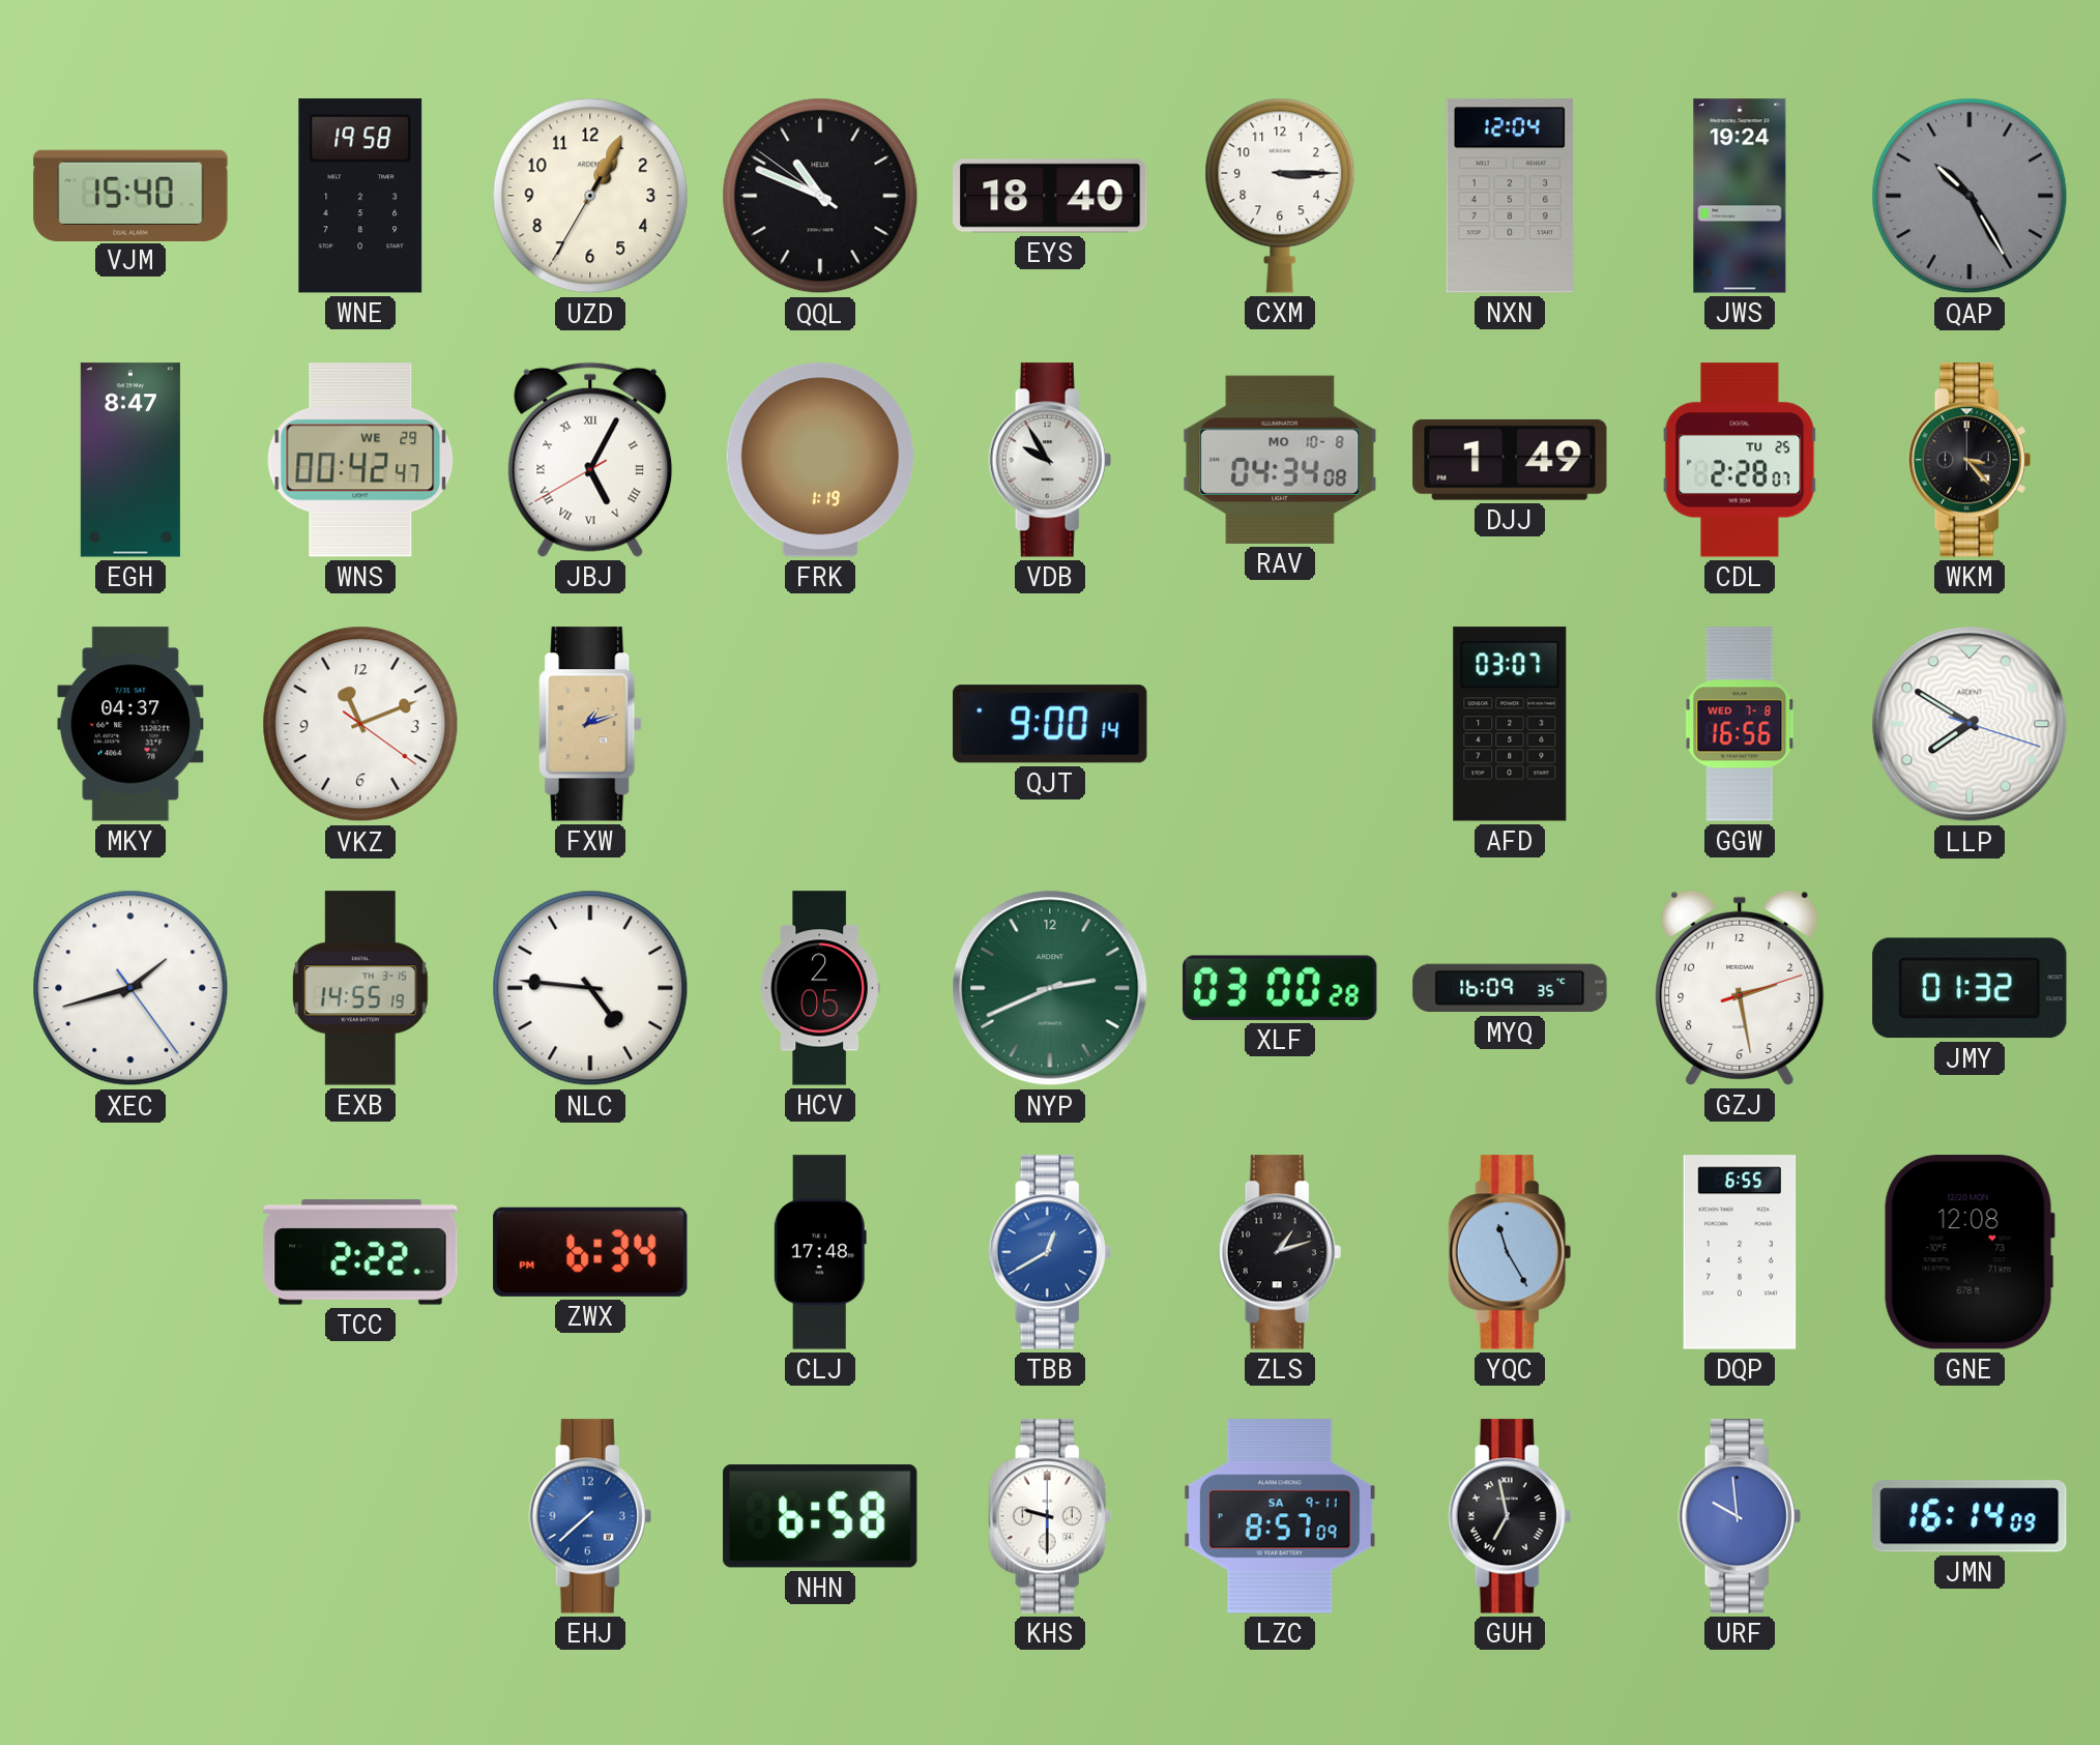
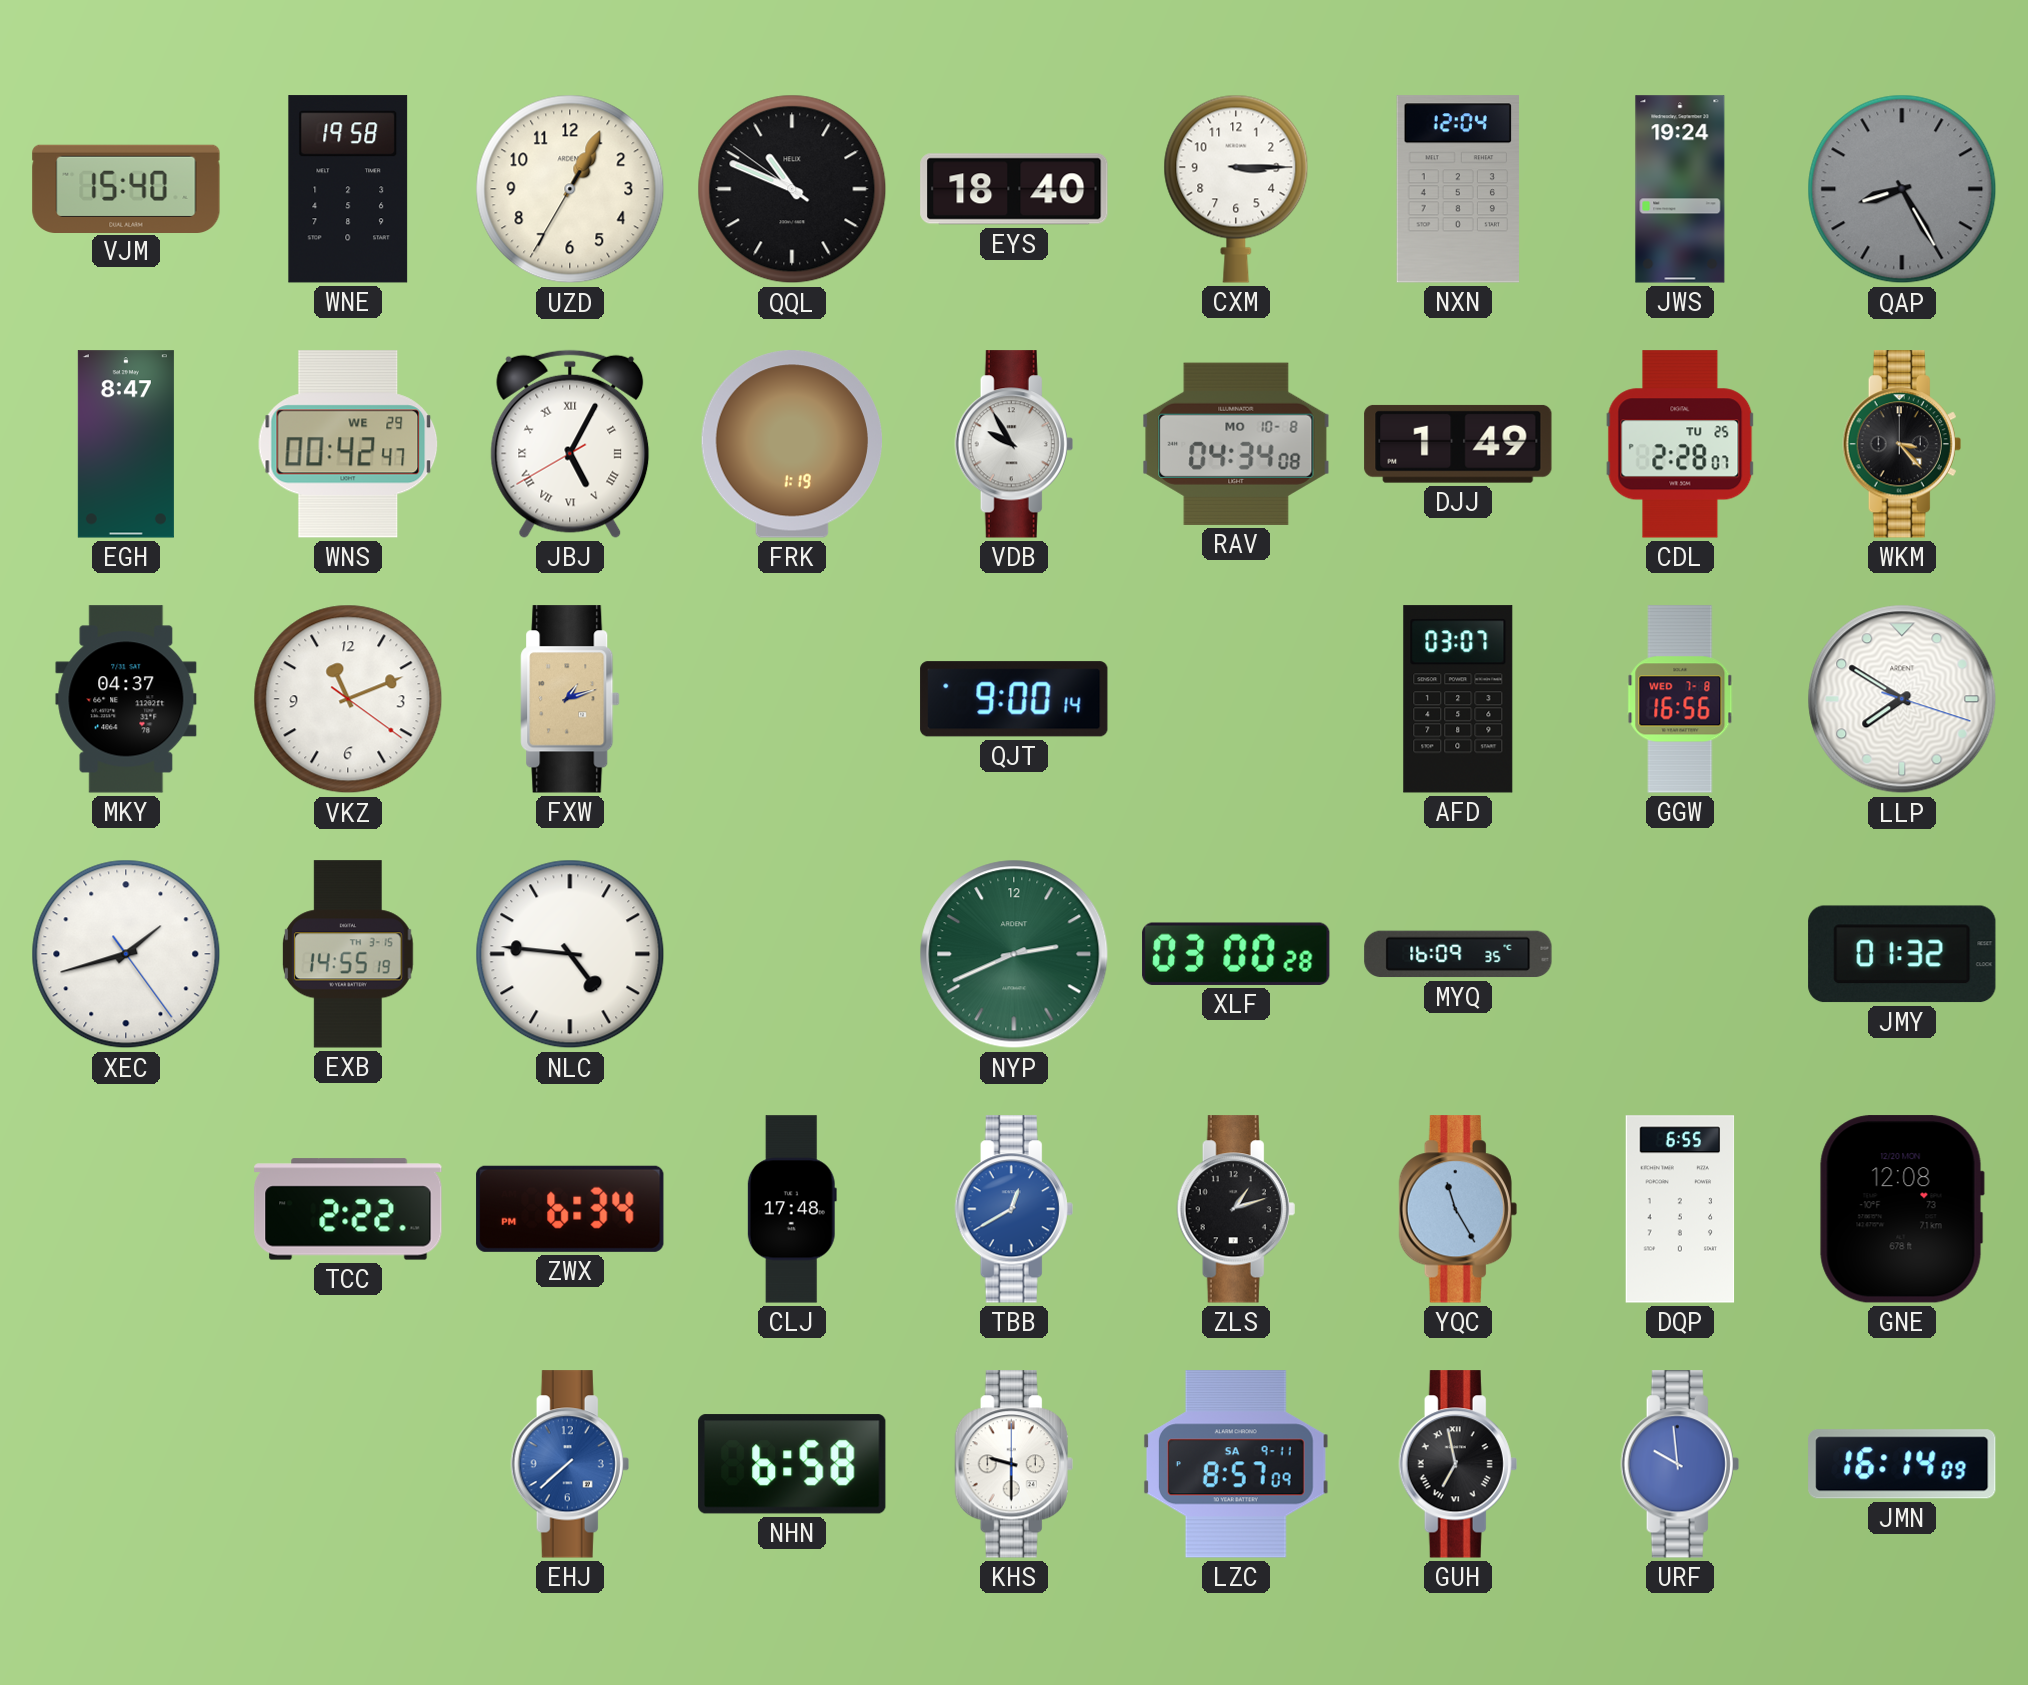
QAP: 10:25 -> 8:25
HCV: 2:05 -> none
GZJ: 2:28 -> none
